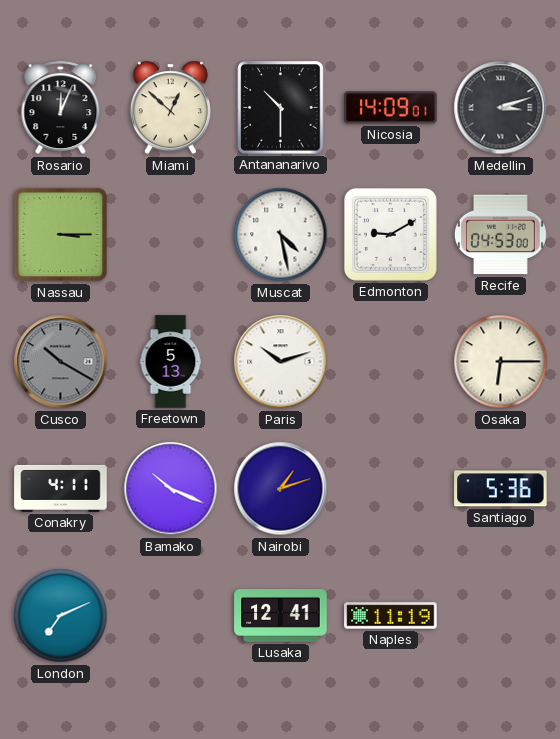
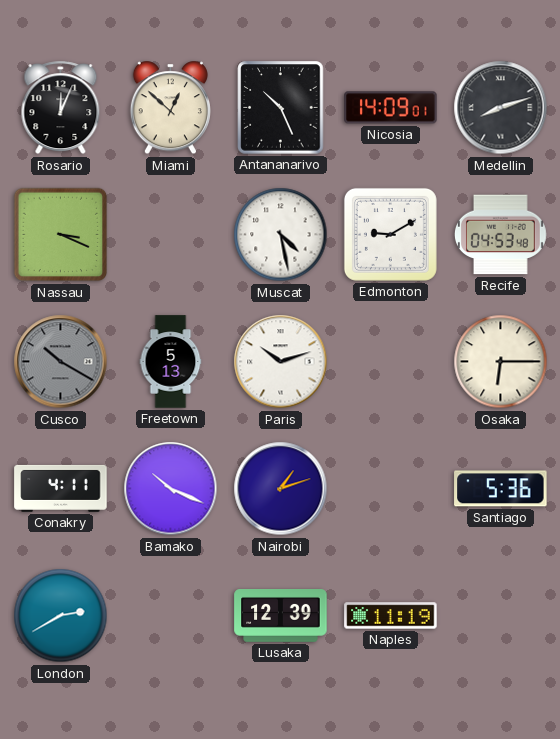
Antananarivo: 10:30 -> 10:26
Medellin: 3:12 -> 8:12
Nassau: 3:15 -> 3:19
Recife: 04:53:00 -> 04:53:48
London: 7:11 -> 2:40
Lusaka: 12:41 -> 12:39
